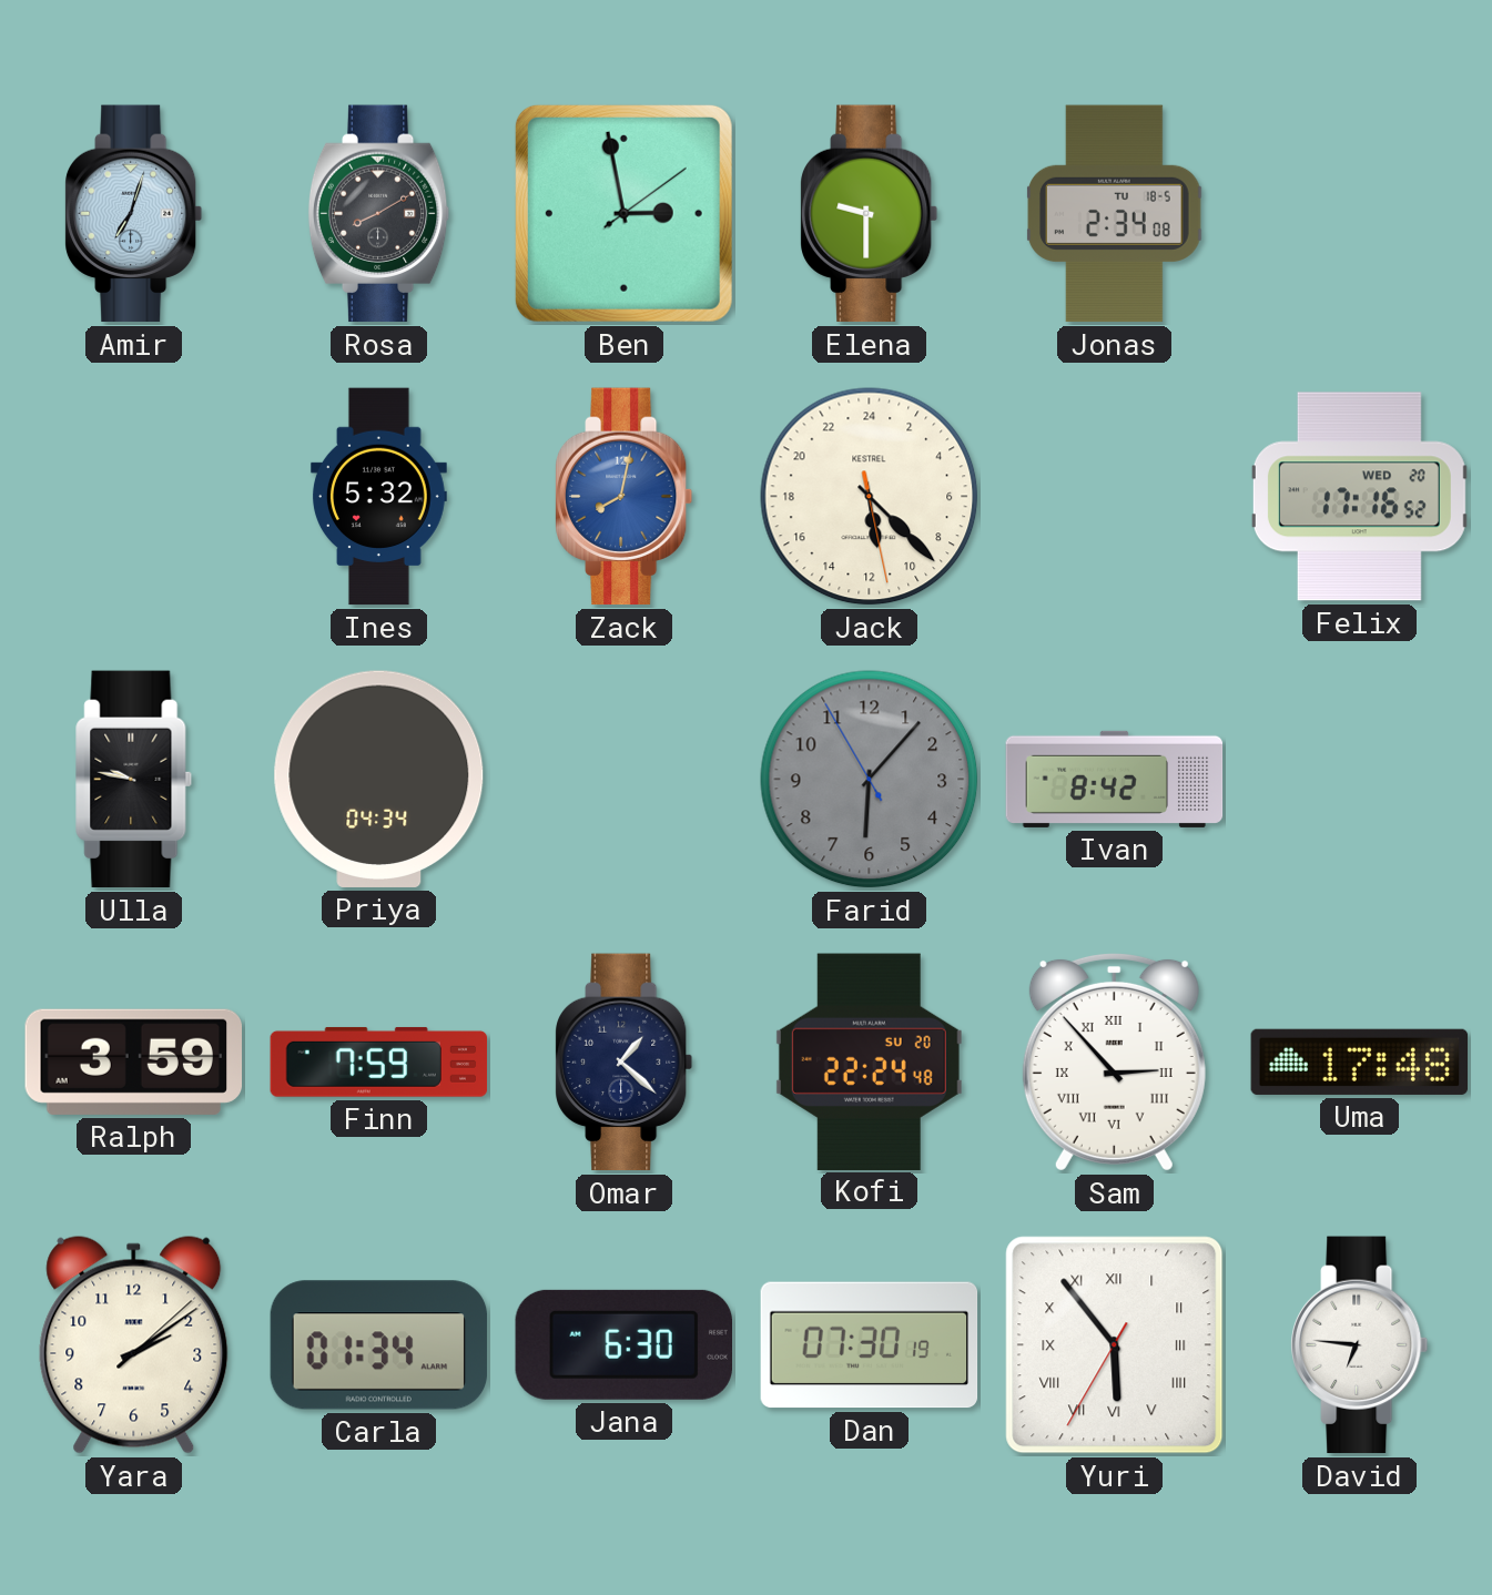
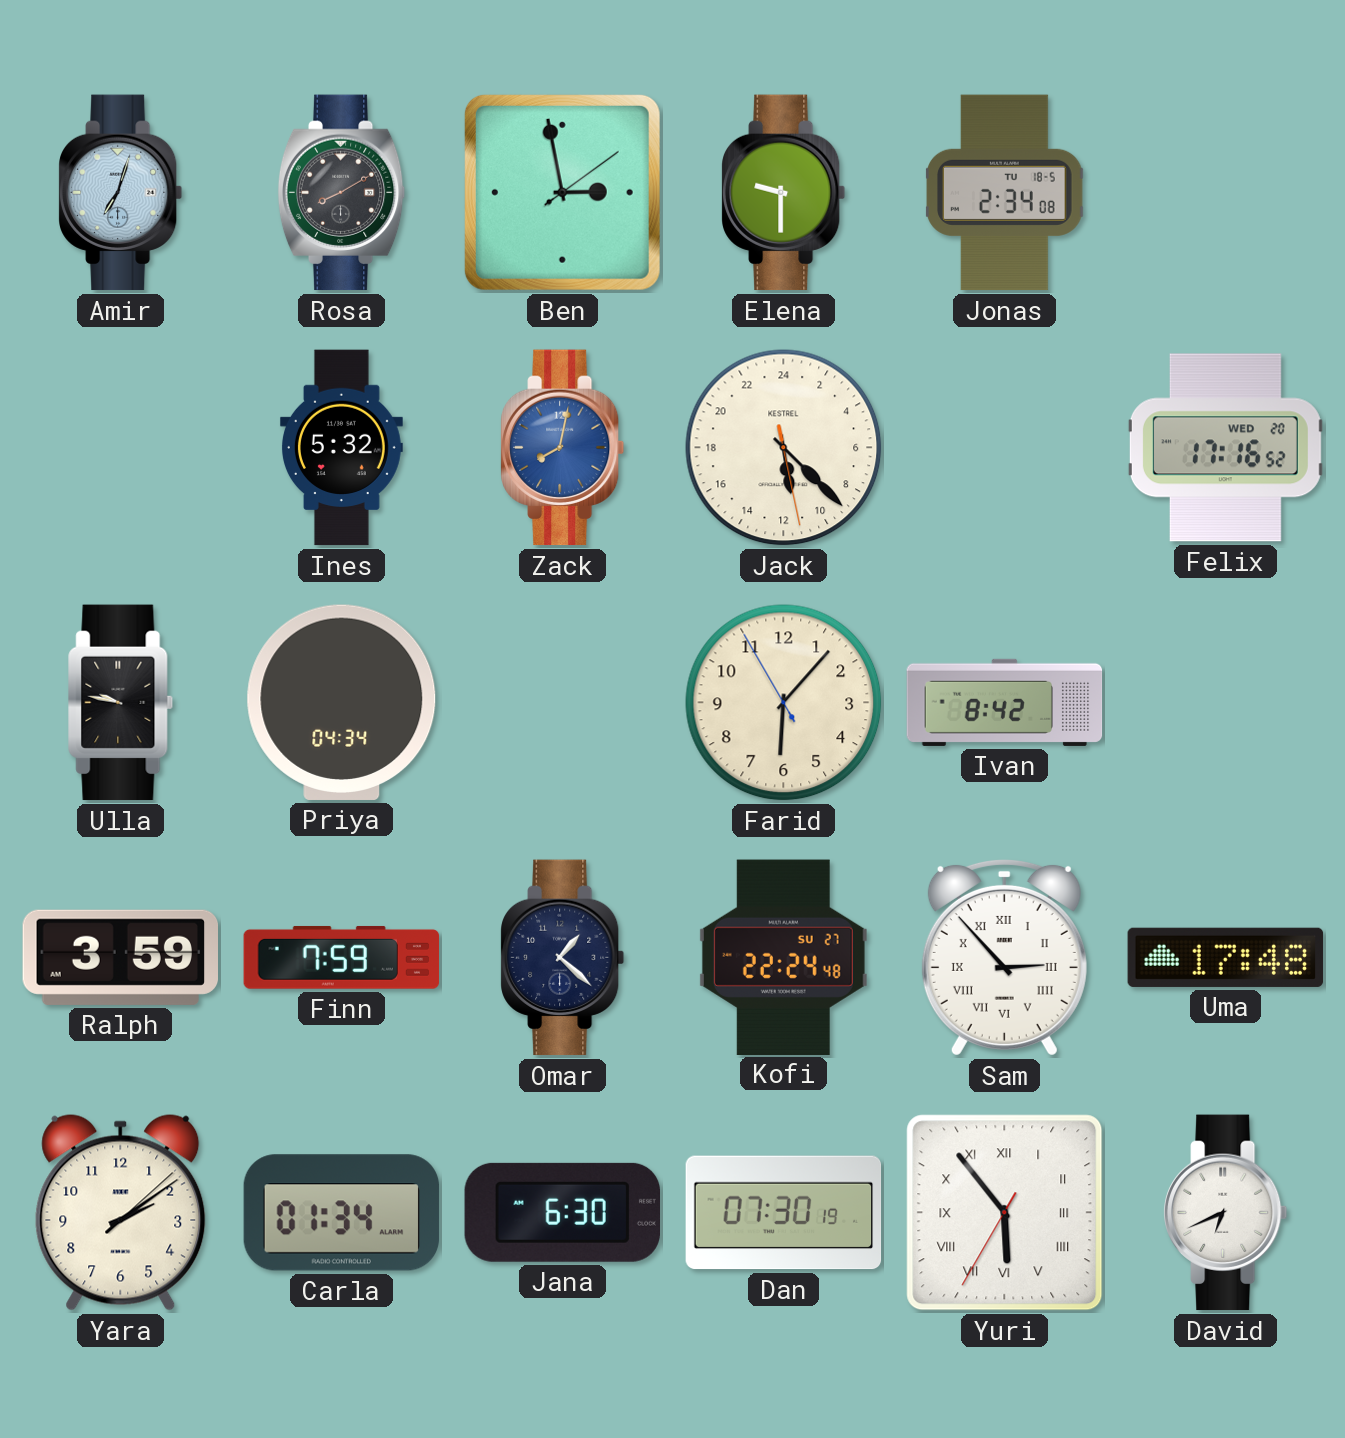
Farid dial: grey -> cream
Kofi date: SU 20 -> SU 27
David: 6:46 -> 6:41
